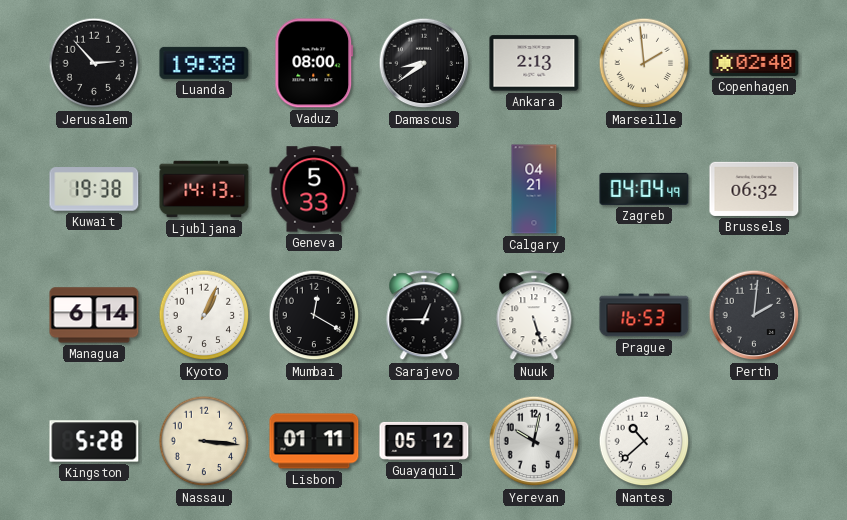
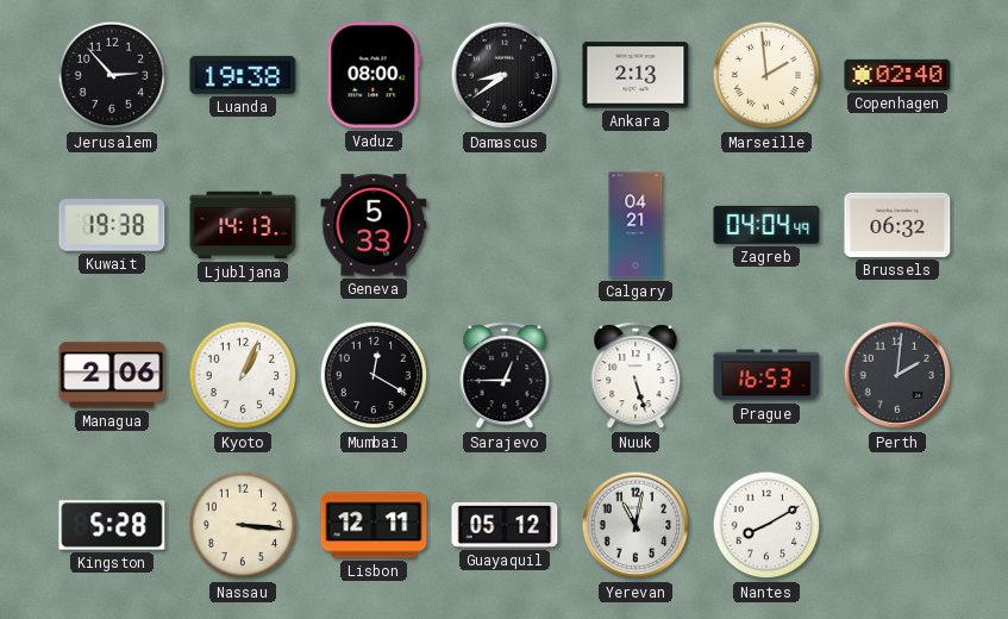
Managua: 6:14 -> 2:06
Lisbon: 01:11 -> 12:11
Yerevan: 10:02 -> 11:02
Nantes: 10:38 -> 8:10
